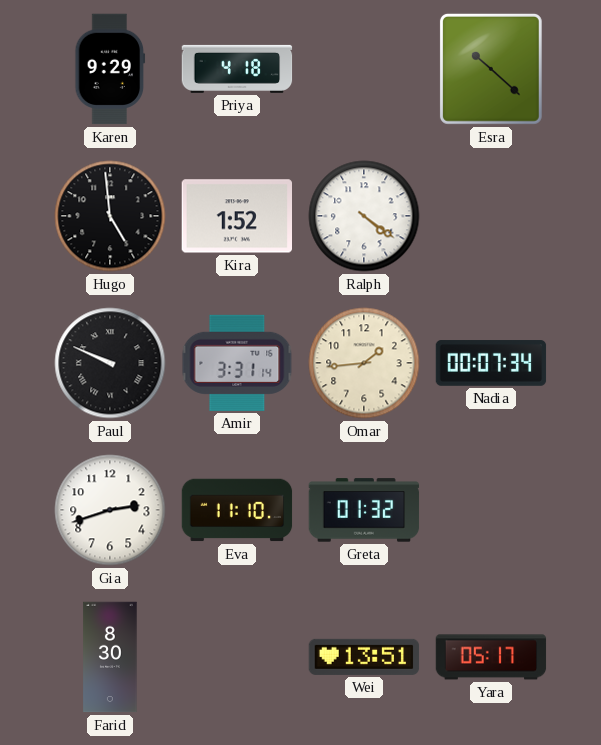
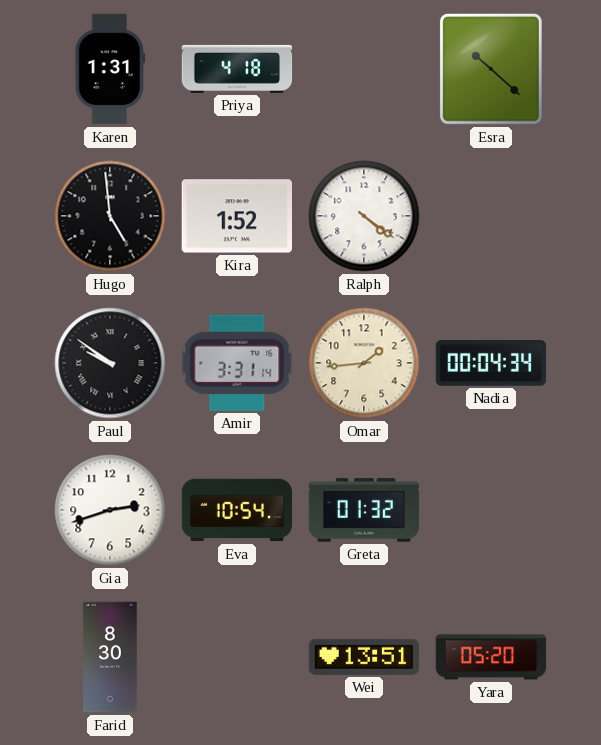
Karen: 9:29 -> 1:31
Paul: 9:49 -> 9:51
Nadia: 00:07 -> 00:04
Eva: 11:10 -> 10:54
Yara: 05:17 -> 05:20
